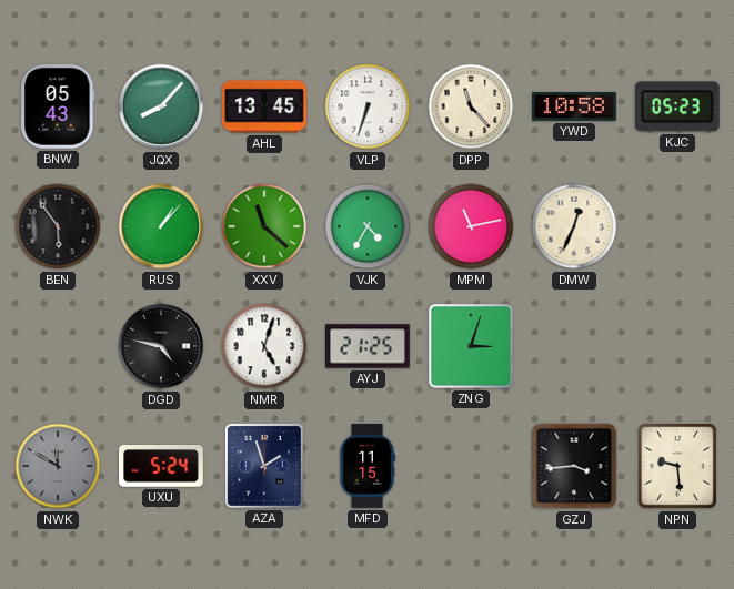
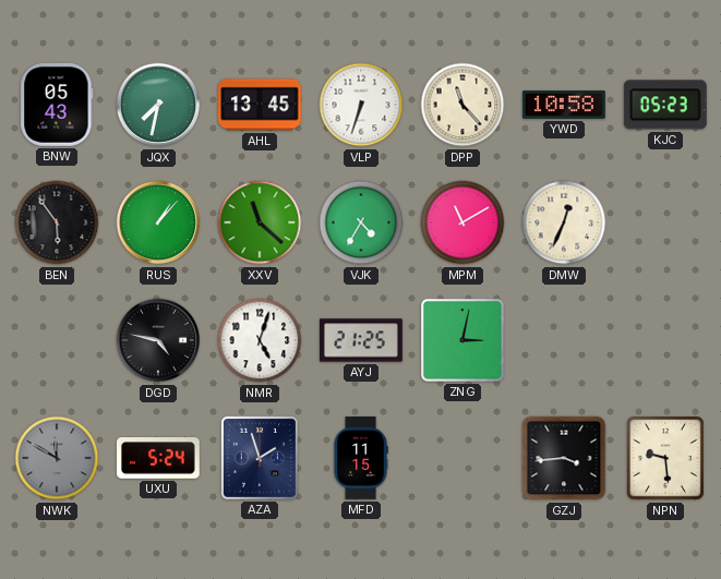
JQX: 8:07 -> 7:32
MPM: 11:13 -> 11:10
ZNG: 3:03 -> 3:02
